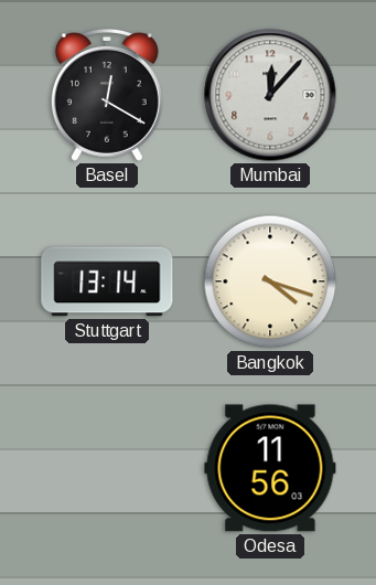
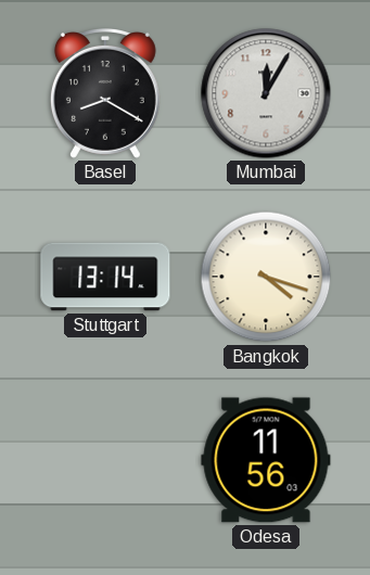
Basel: 12:20 -> 8:20
Mumbai: 12:07 -> 12:05
